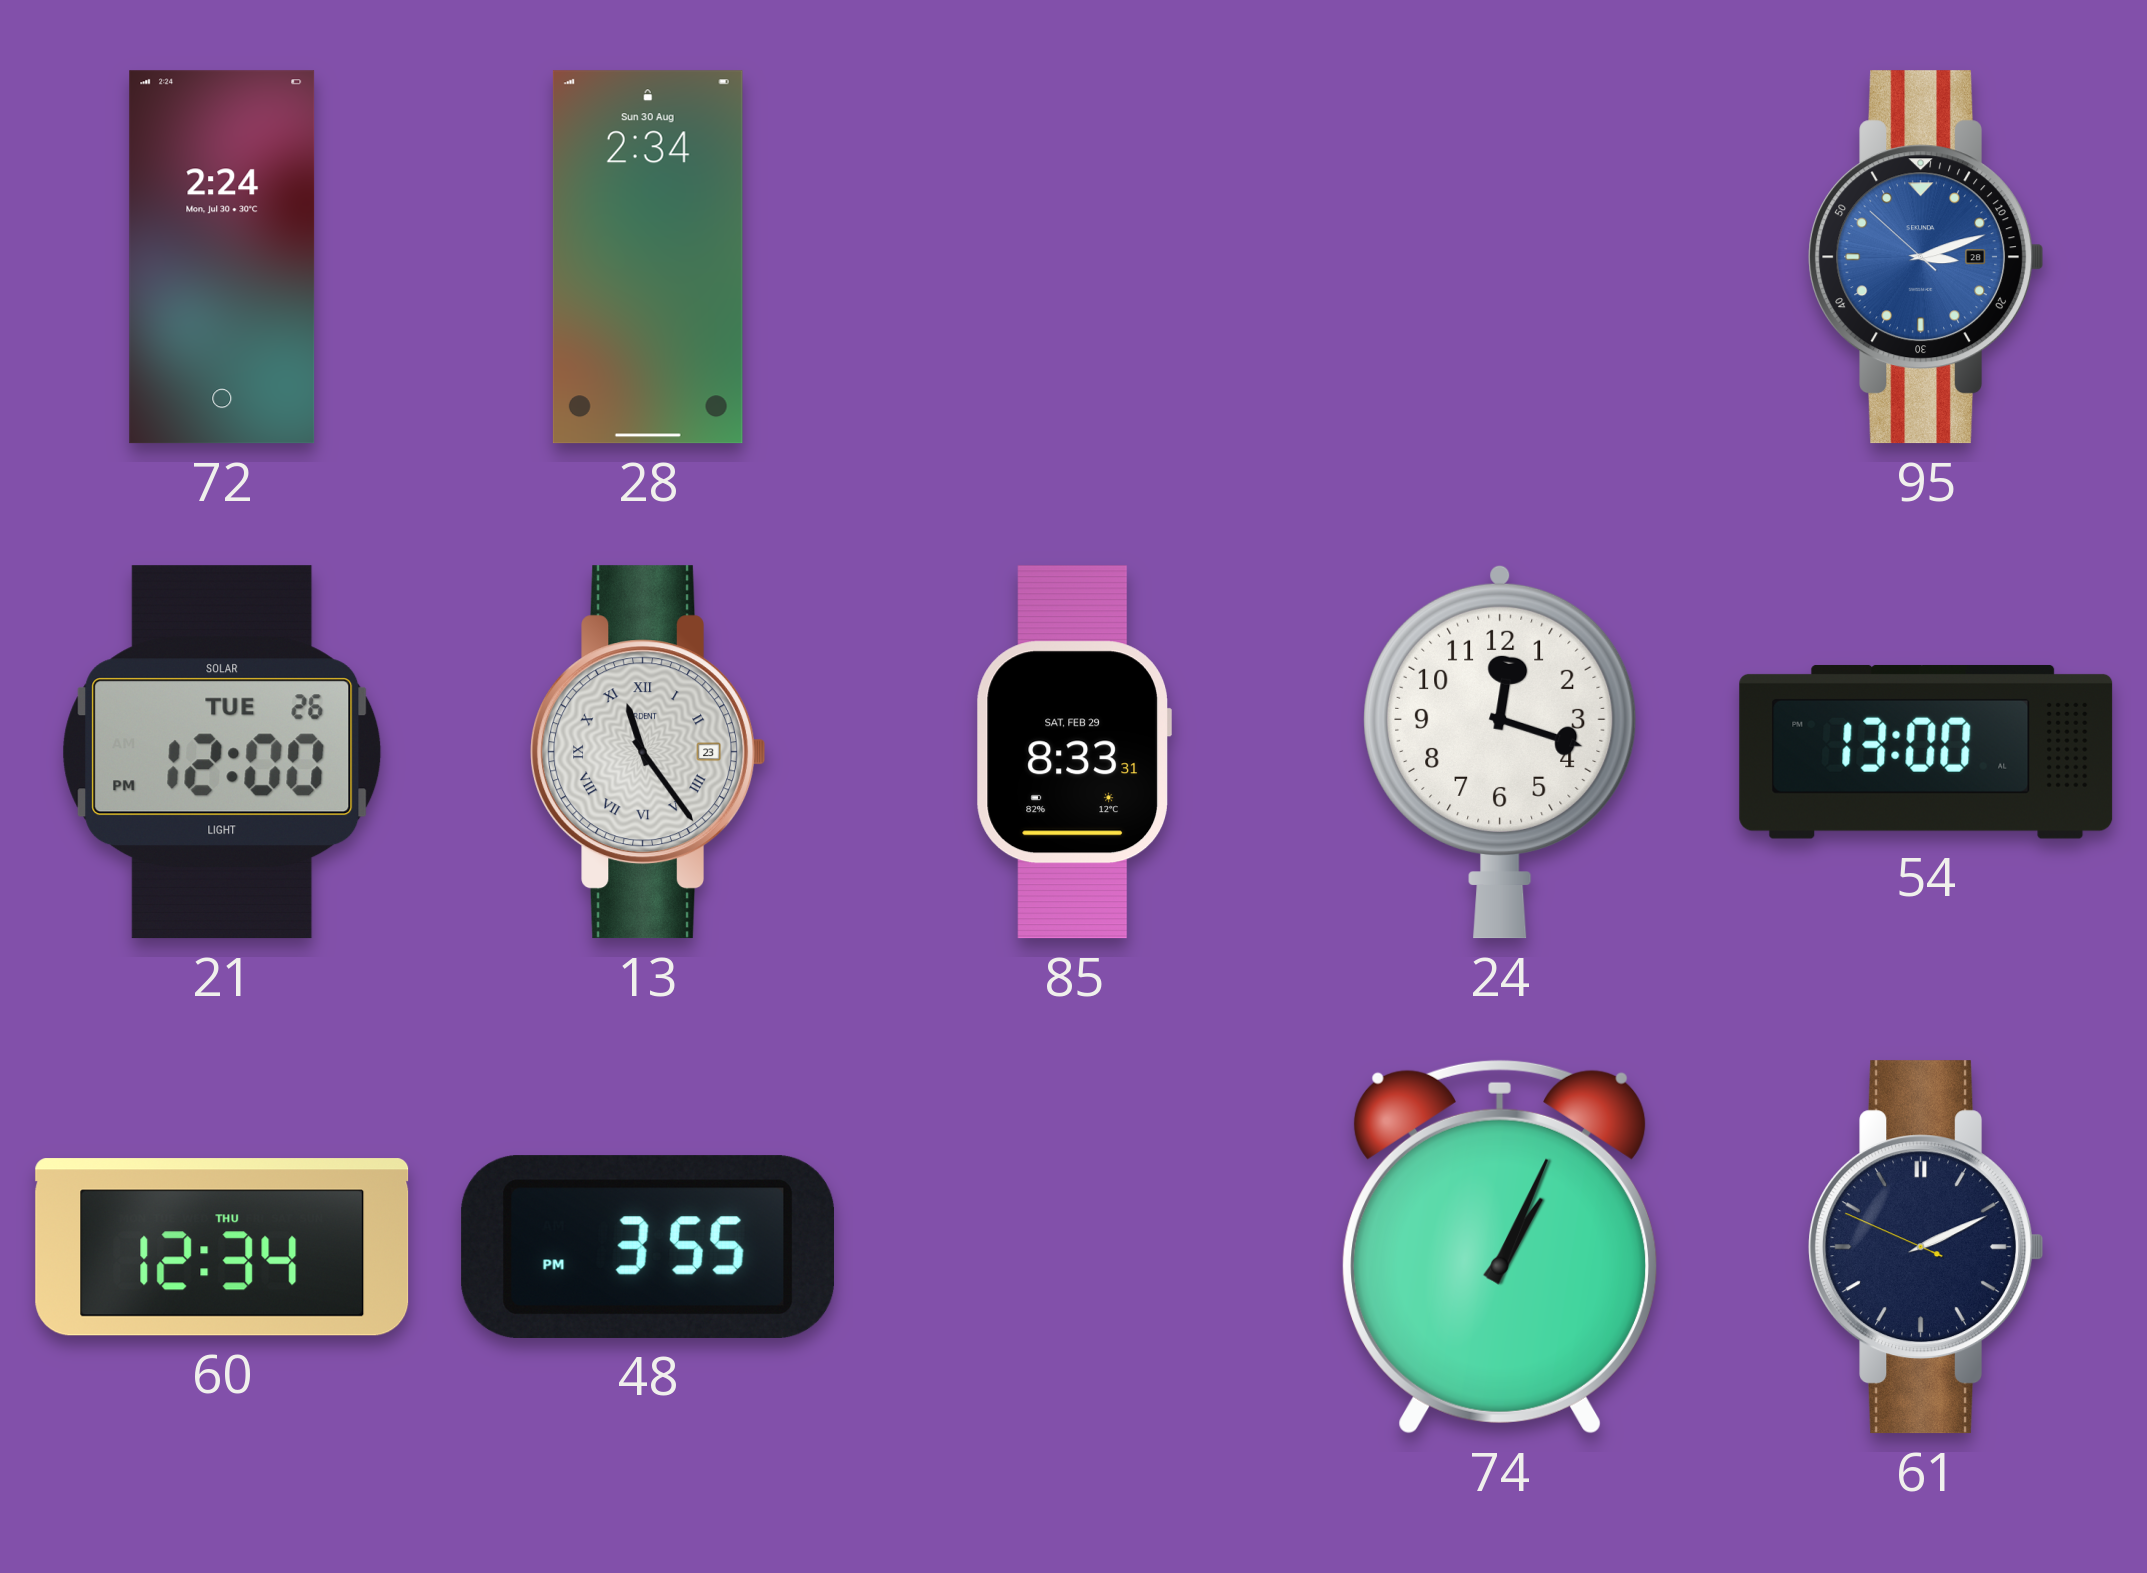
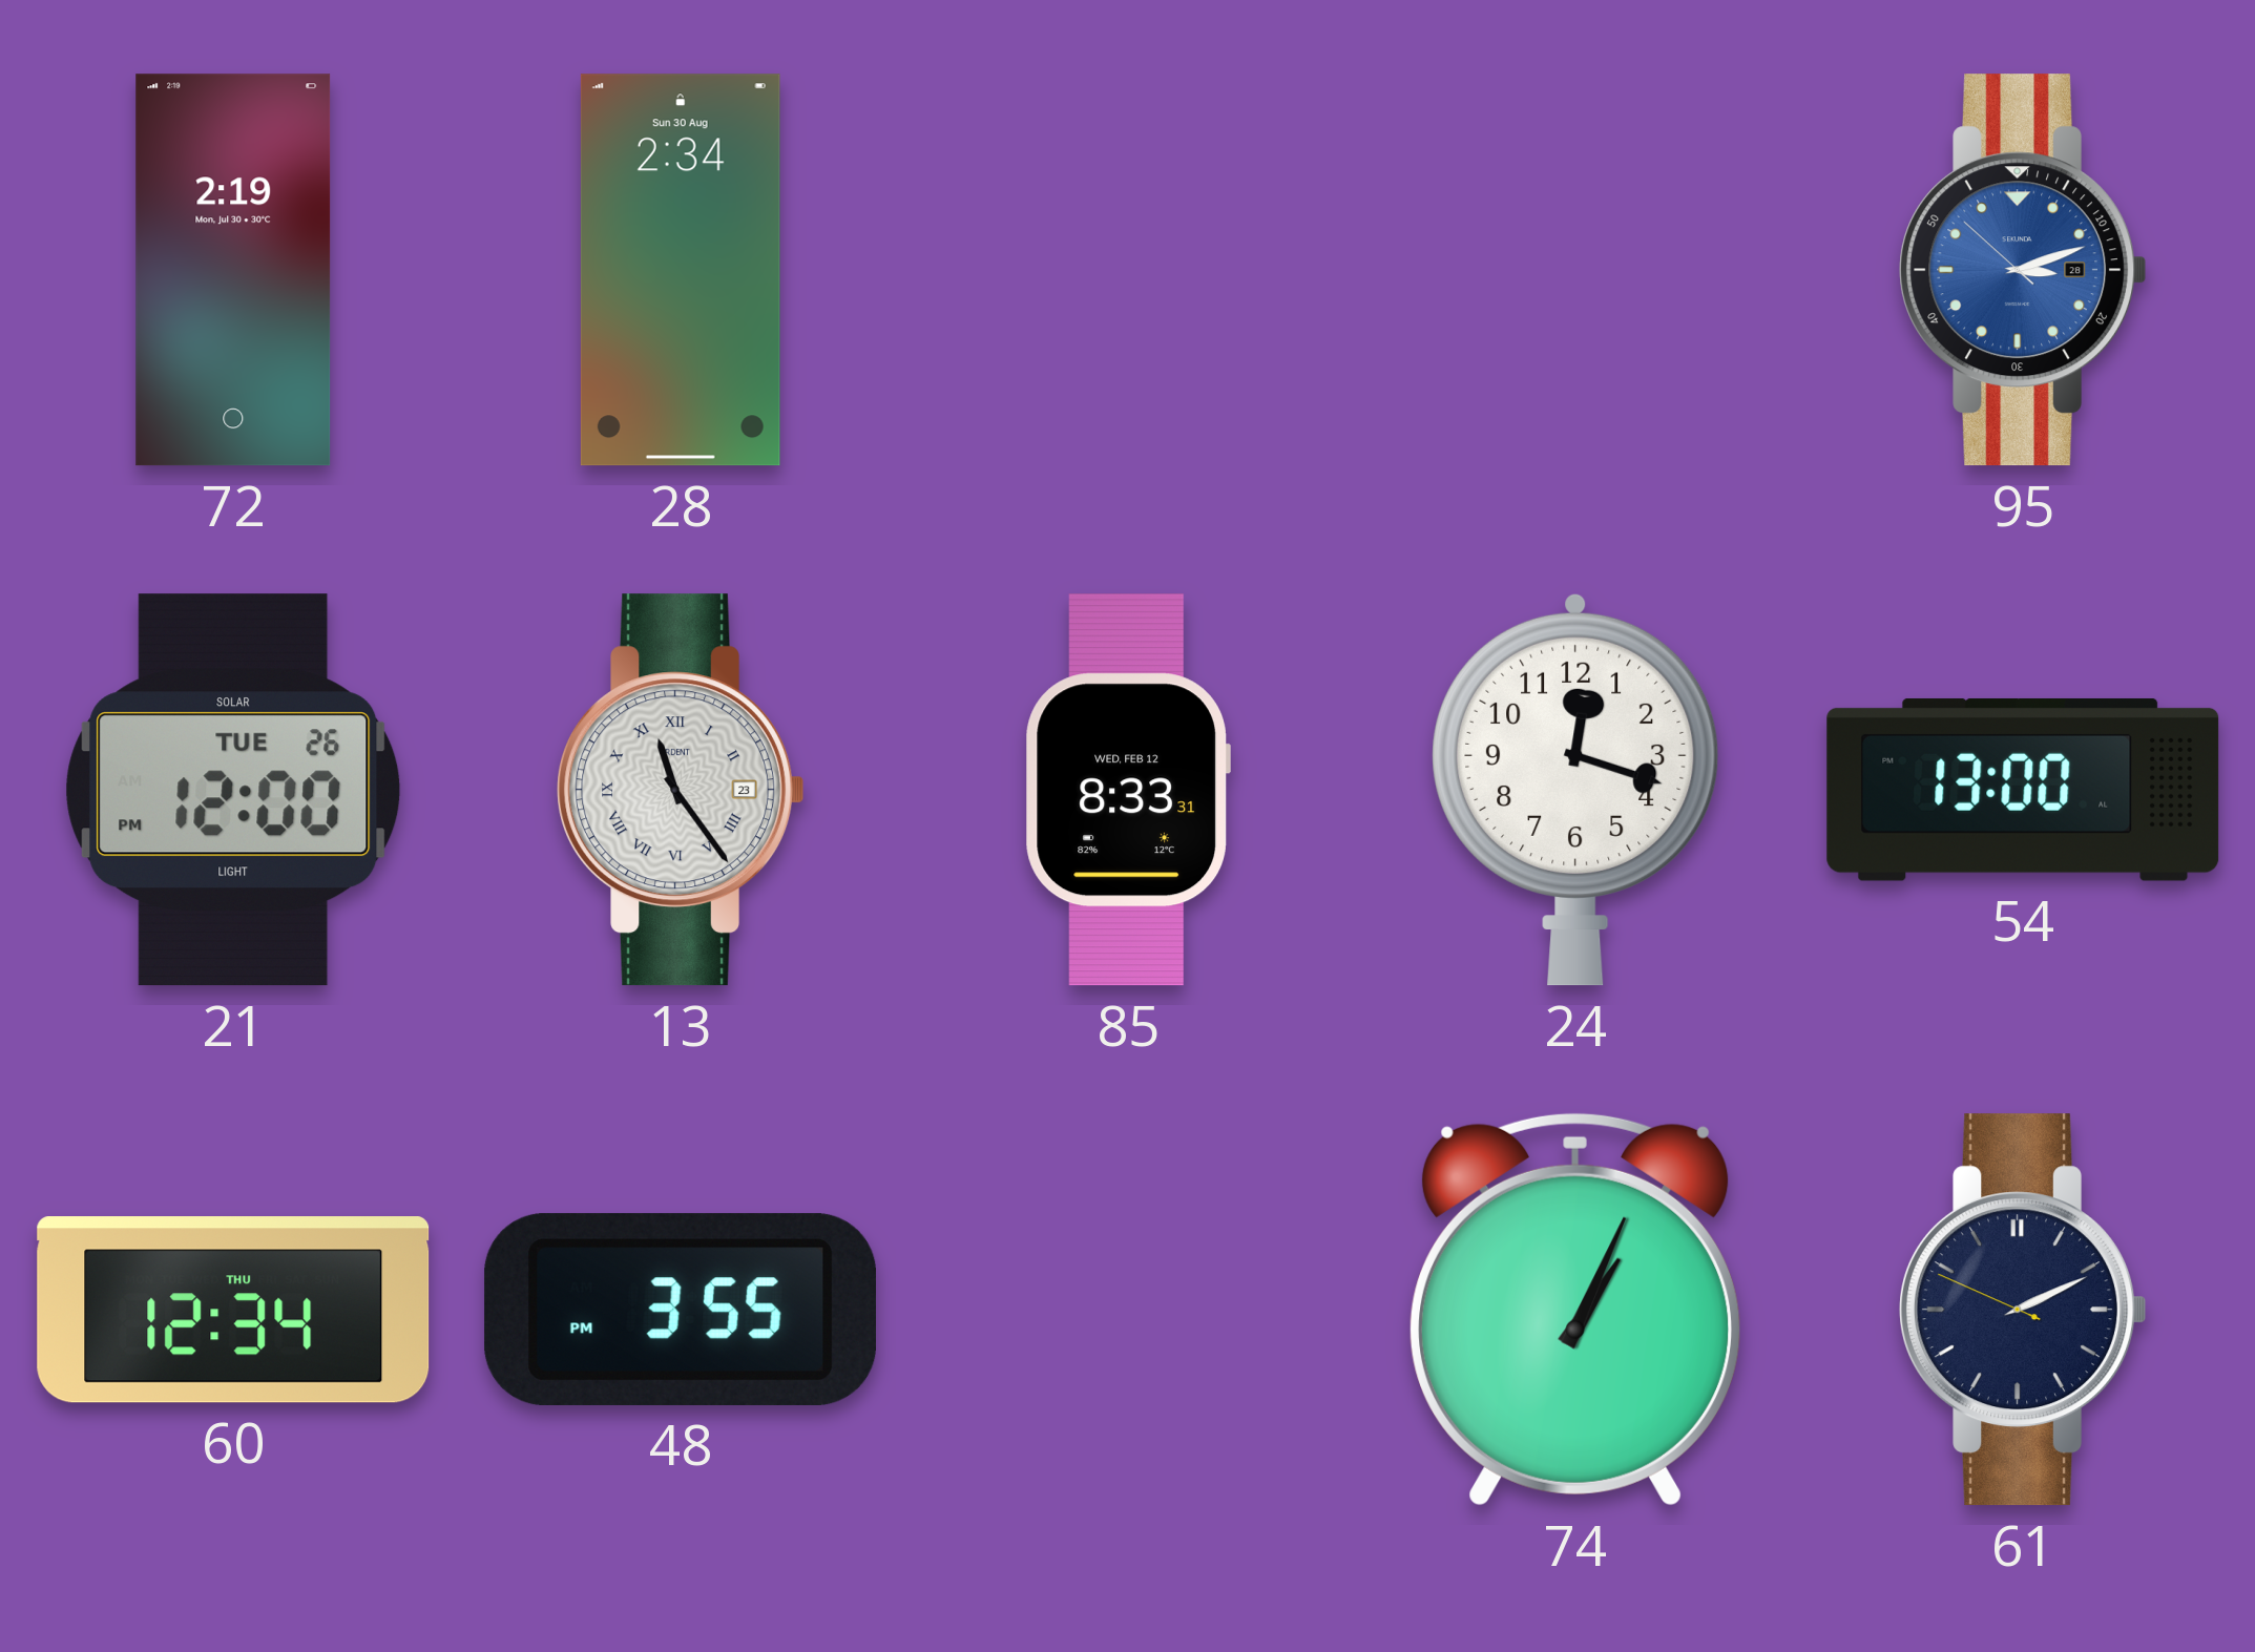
72: 2:24 -> 2:19
85 date: SAT, FEB 29 -> WED, FEB 12
